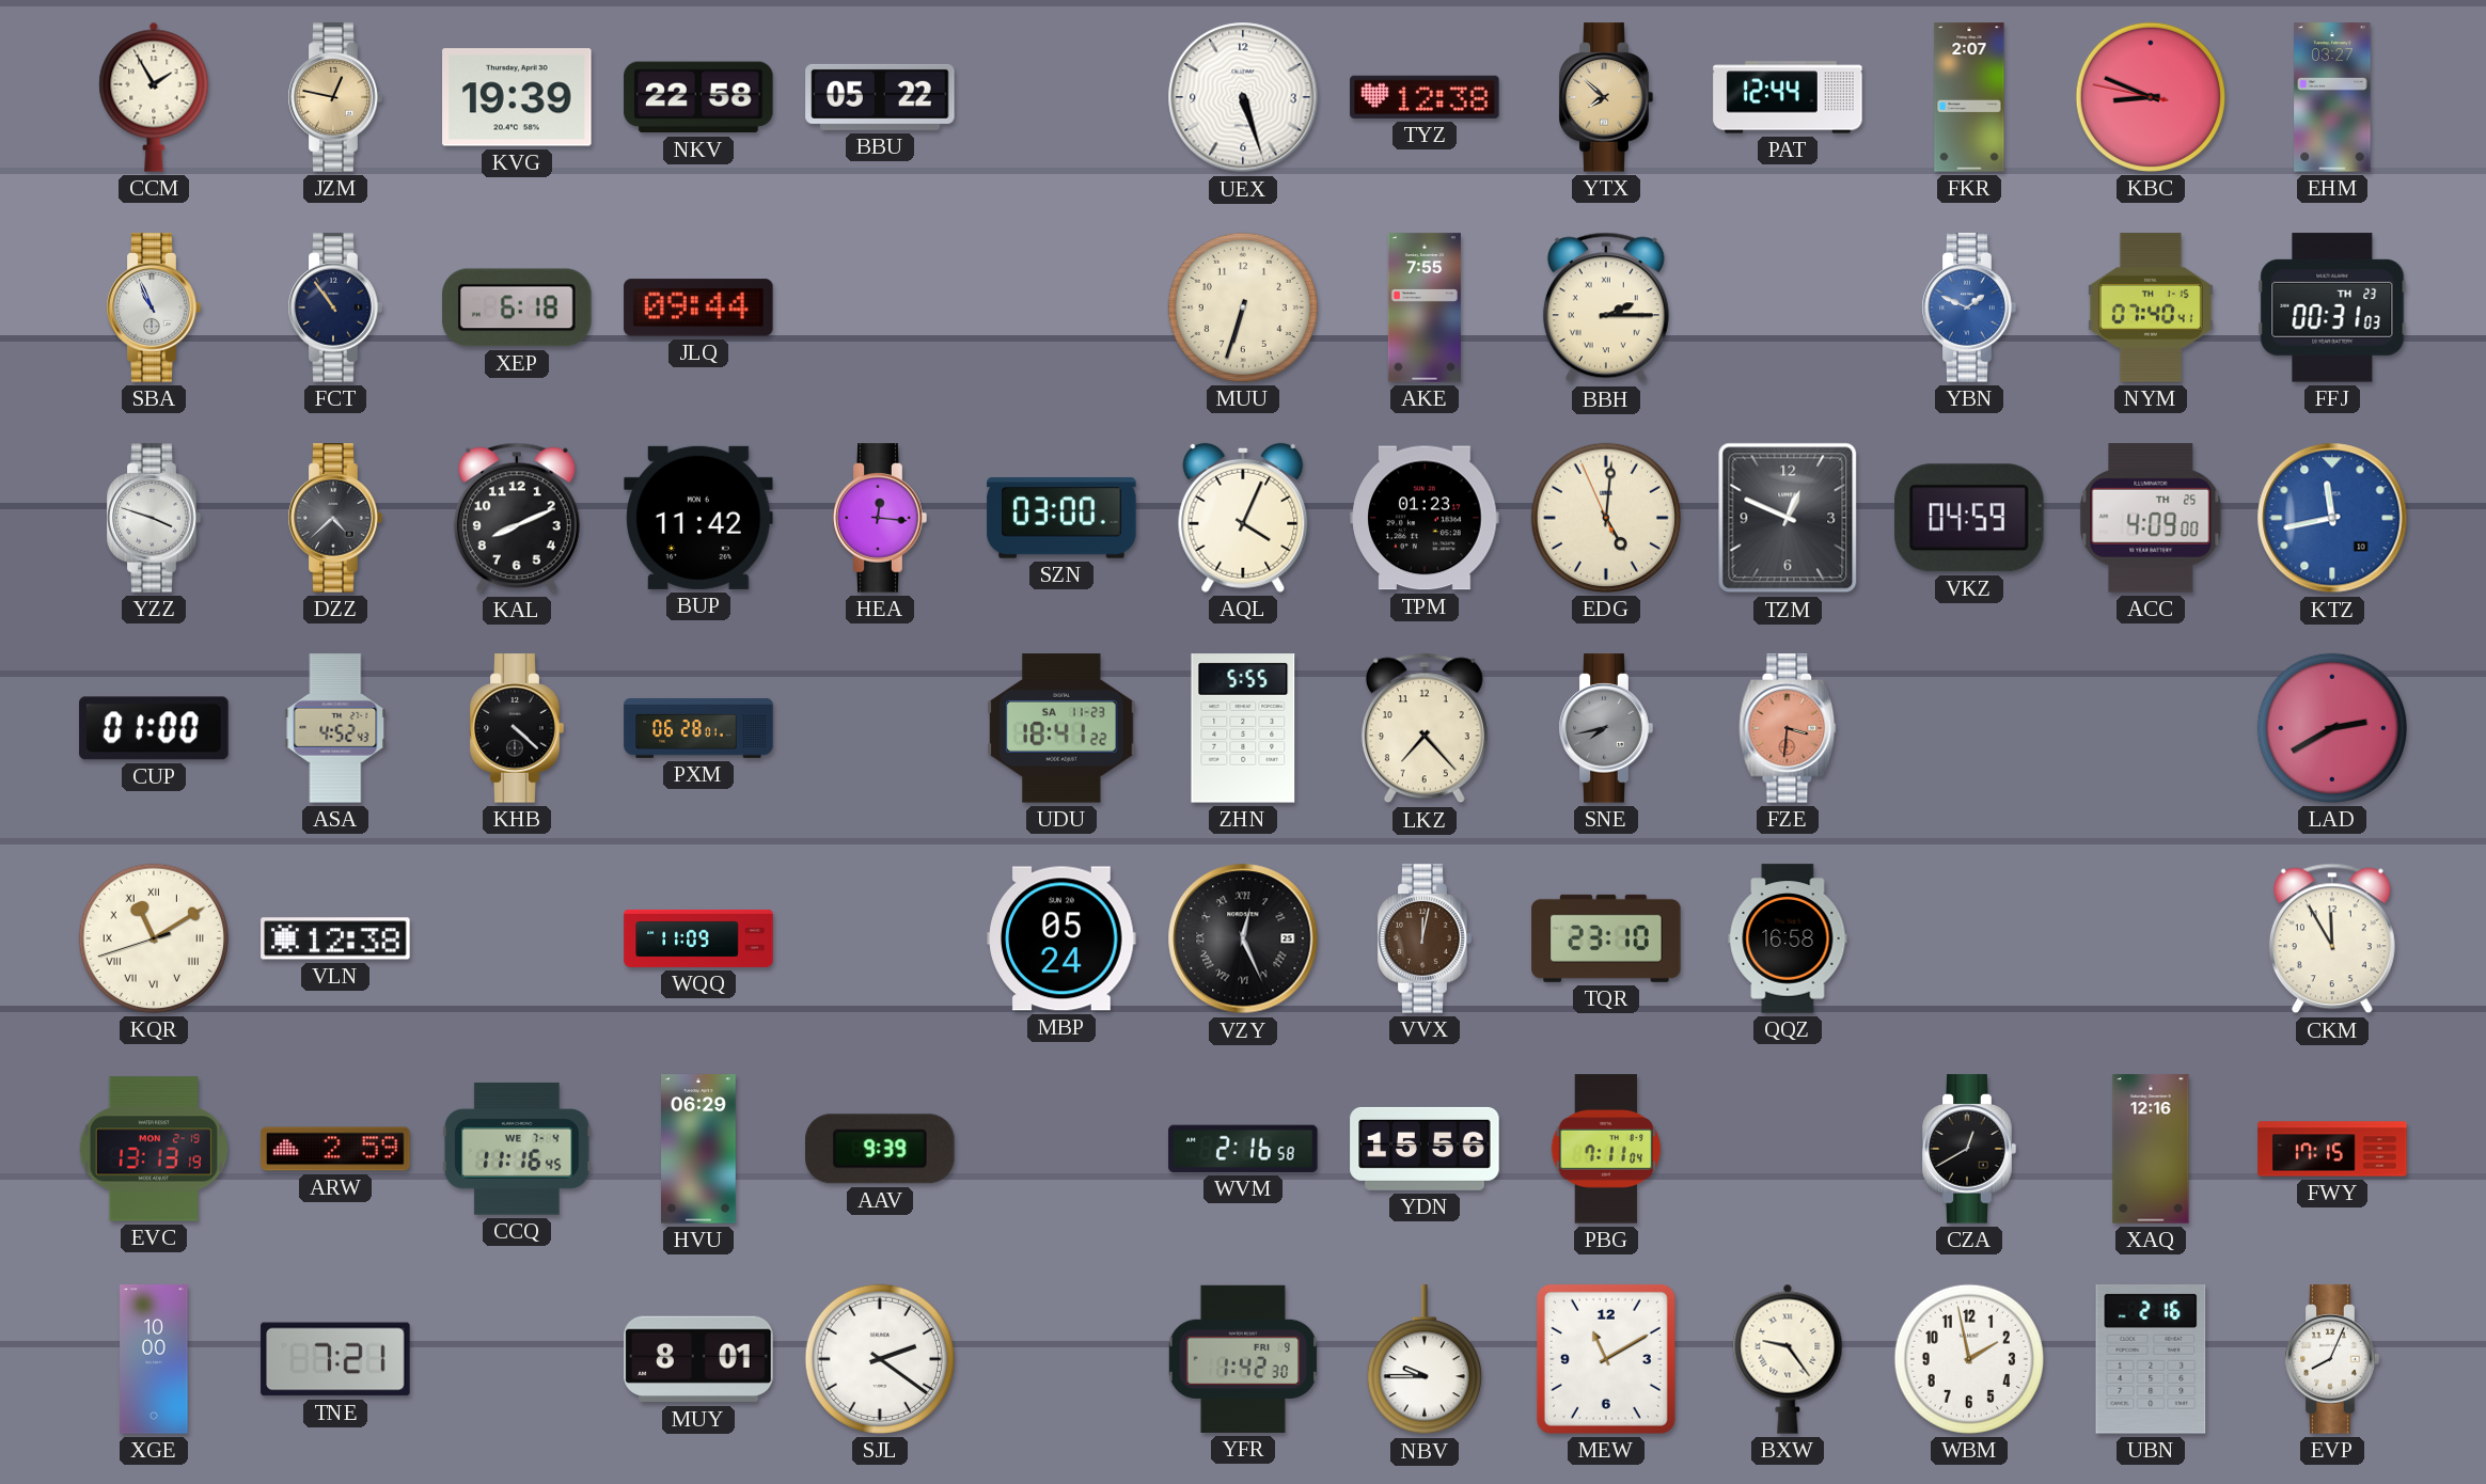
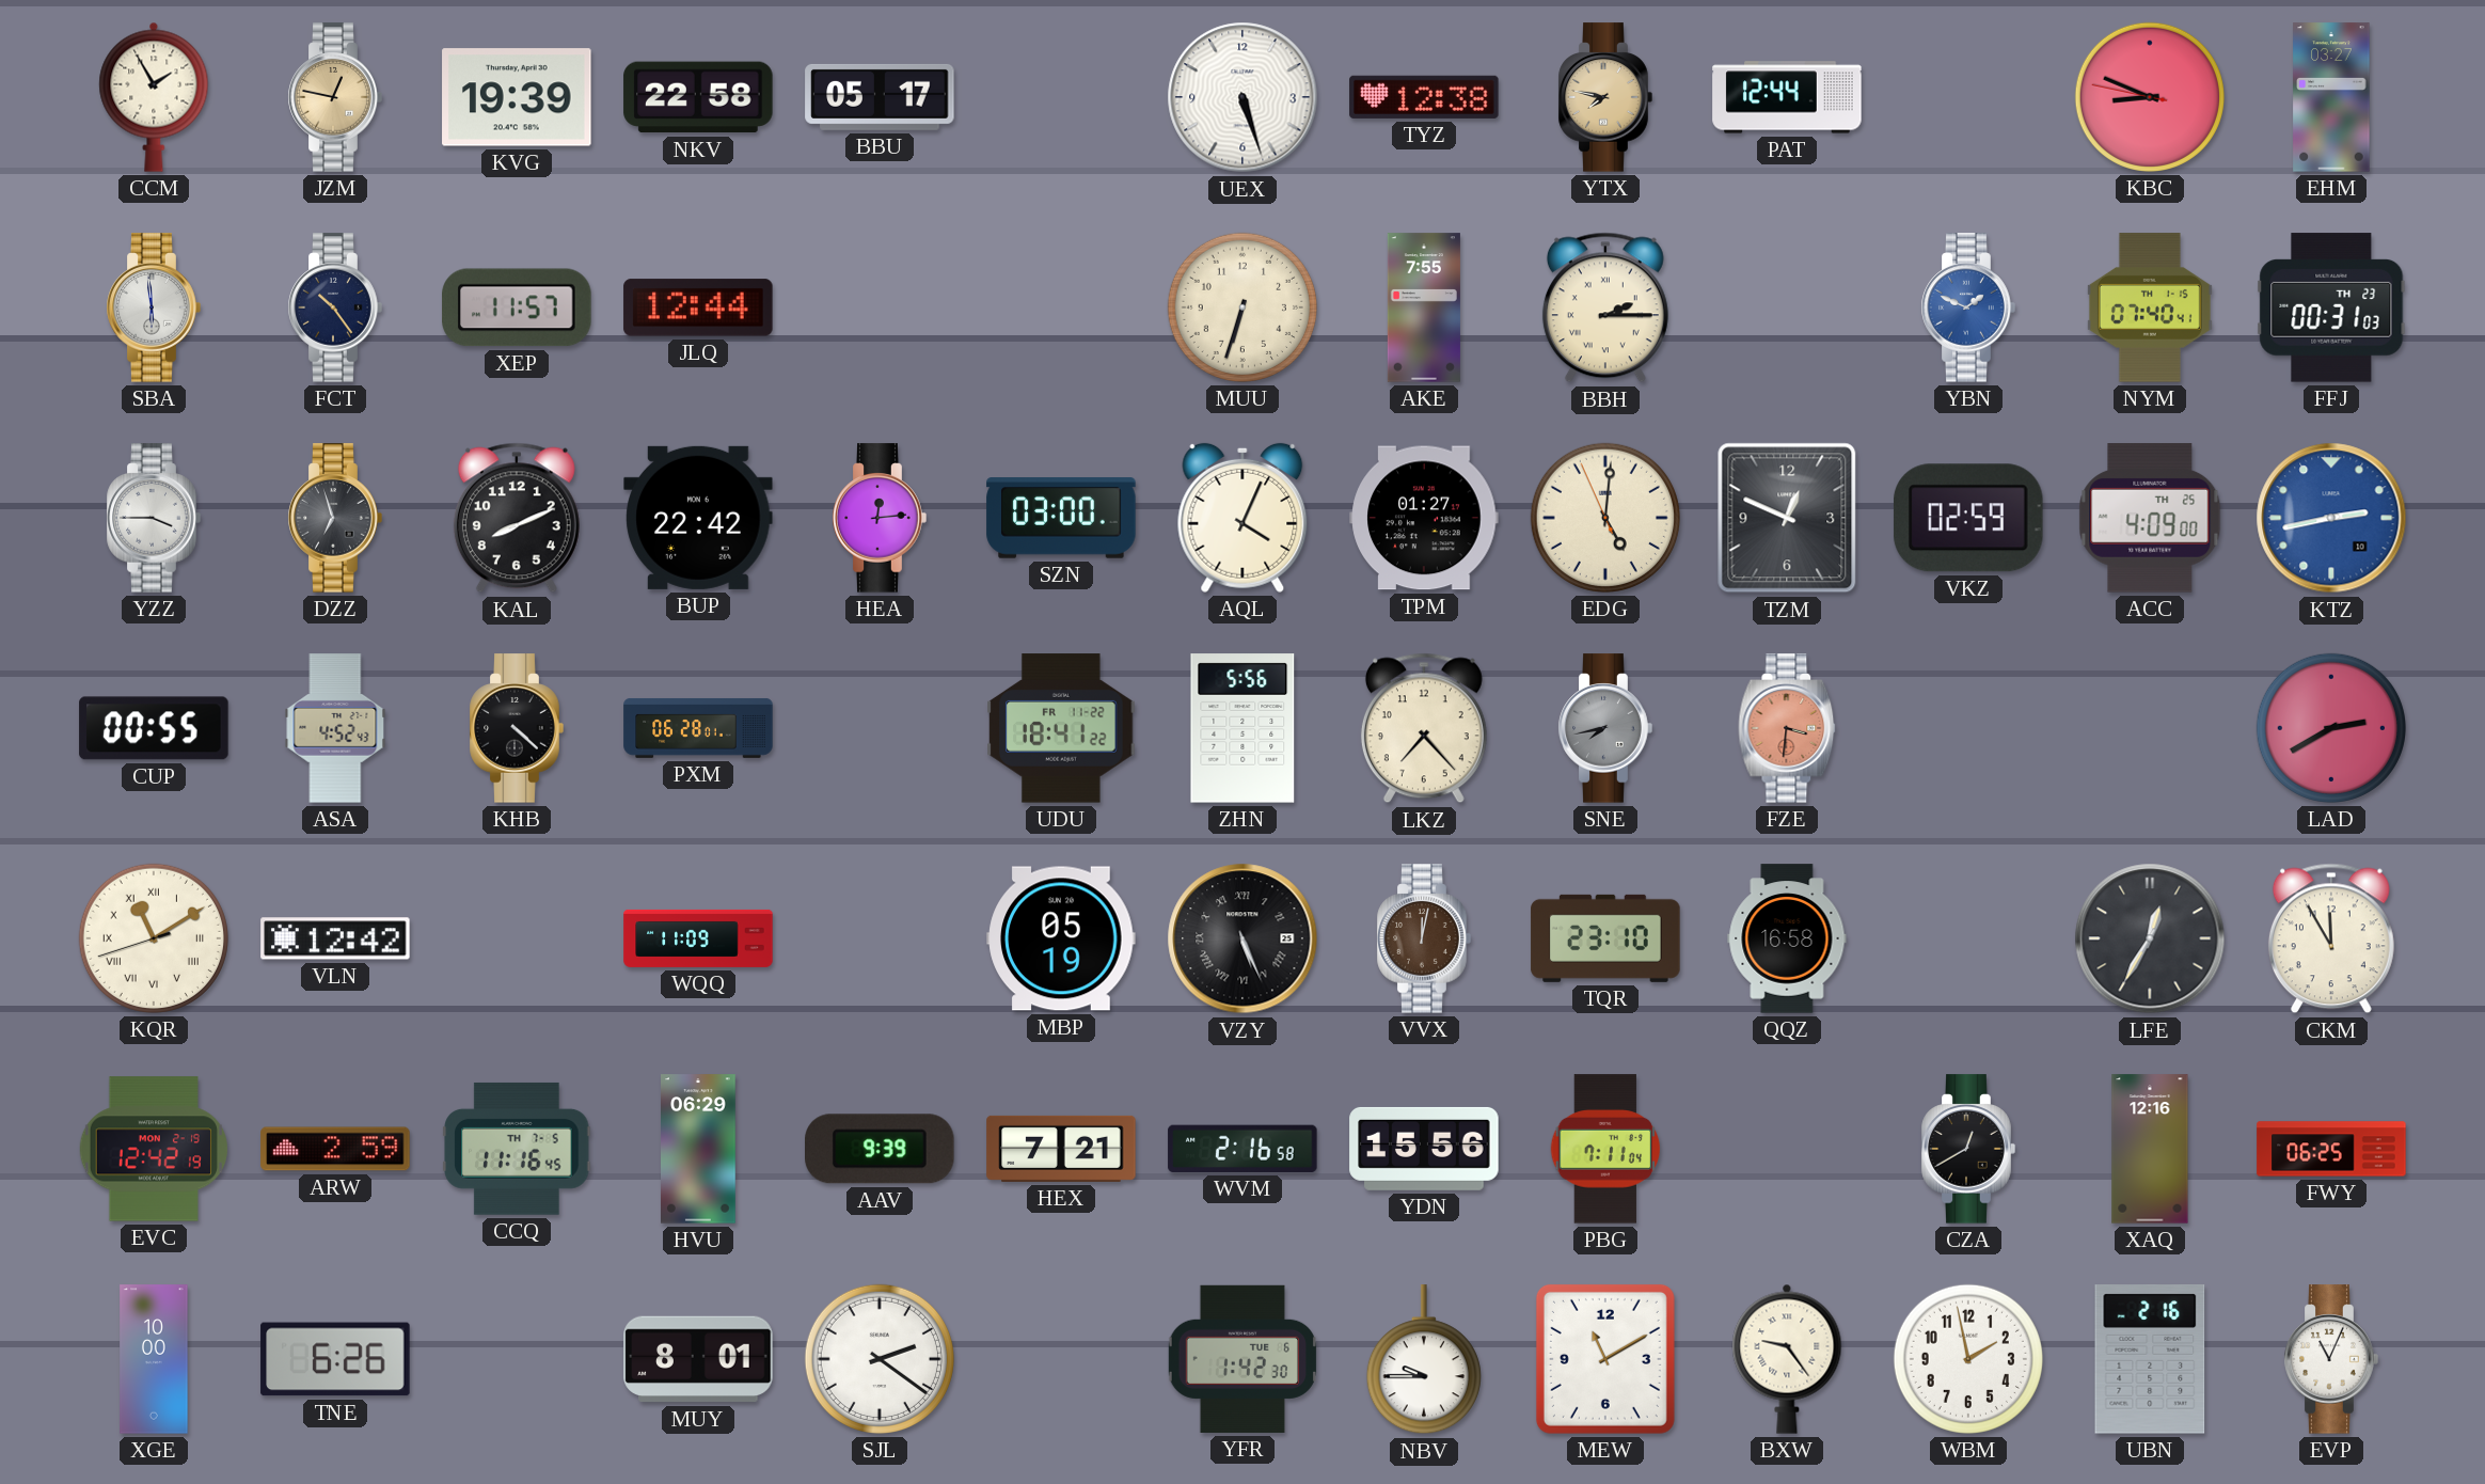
BBU: 05:22 -> 05:17
YTX: 7:52 -> 7:47
FKR: 2:07 -> none
SBA: 10:56 -> 5:59
FCT: 10:54 -> 10:24
XEP: 6:18 -> 11:57
JLQ: 09:44 -> 12:44
YZZ: 3:48 -> 3:45
DZZ: 4:38 -> 6:57
BUP: 11:42 -> 22:42
HEA: 12:16 -> 12:14
TPM: 01:23 -> 01:27
VKZ: 04:59 -> 02:59
KTZ: 11:43 -> 2:43
CUP: 01:00 -> 00:55
UDU date: SA 11-23 -> FR 11-22
ZHN: 5:55 -> 5:56
VLN: 12:38 -> 12:42
MBP: 05:24 -> 05:19
VZY: 12:26 -> 5:26
LFE: none -> 12:35
EVC: 13:13 -> 12:42
CCQ date: WE 7-4 -> TH 7-5
HEX: none -> 7:21
FWY: 17:15 -> 06:25
TNE: 7:21 -> 6:26
YFR date: FRI 9 -> TUE 6
EVP: 8:04 -> 11:04
